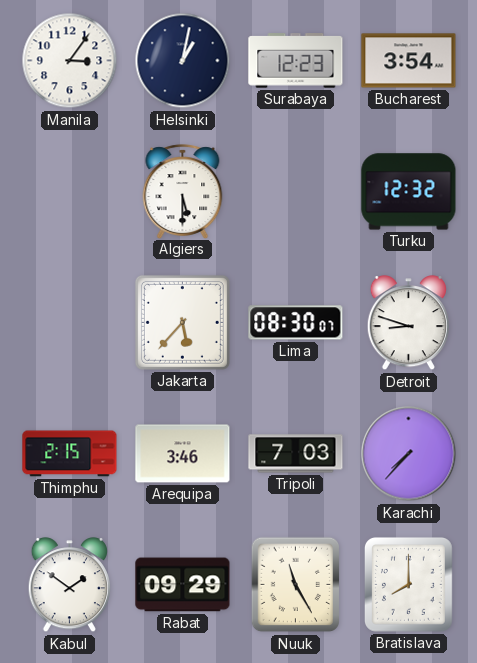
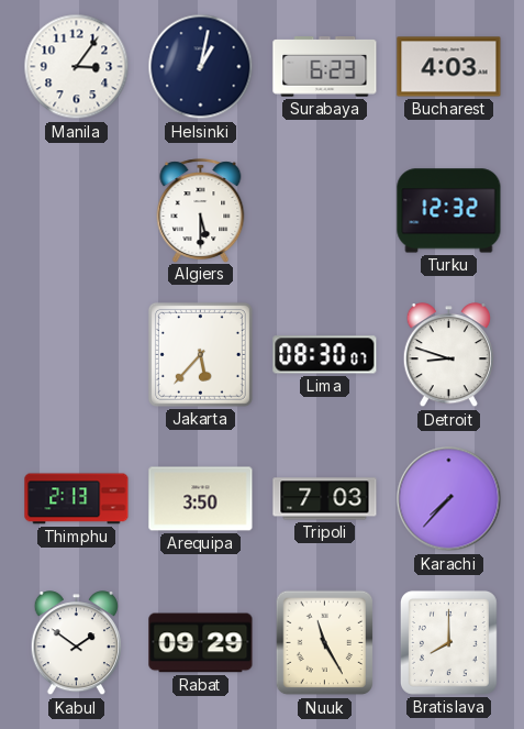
Surabaya: 12:23 -> 6:23
Bucharest: 3:54 -> 4:03
Thimphu: 2:15 -> 2:13
Arequipa: 3:46 -> 3:50
